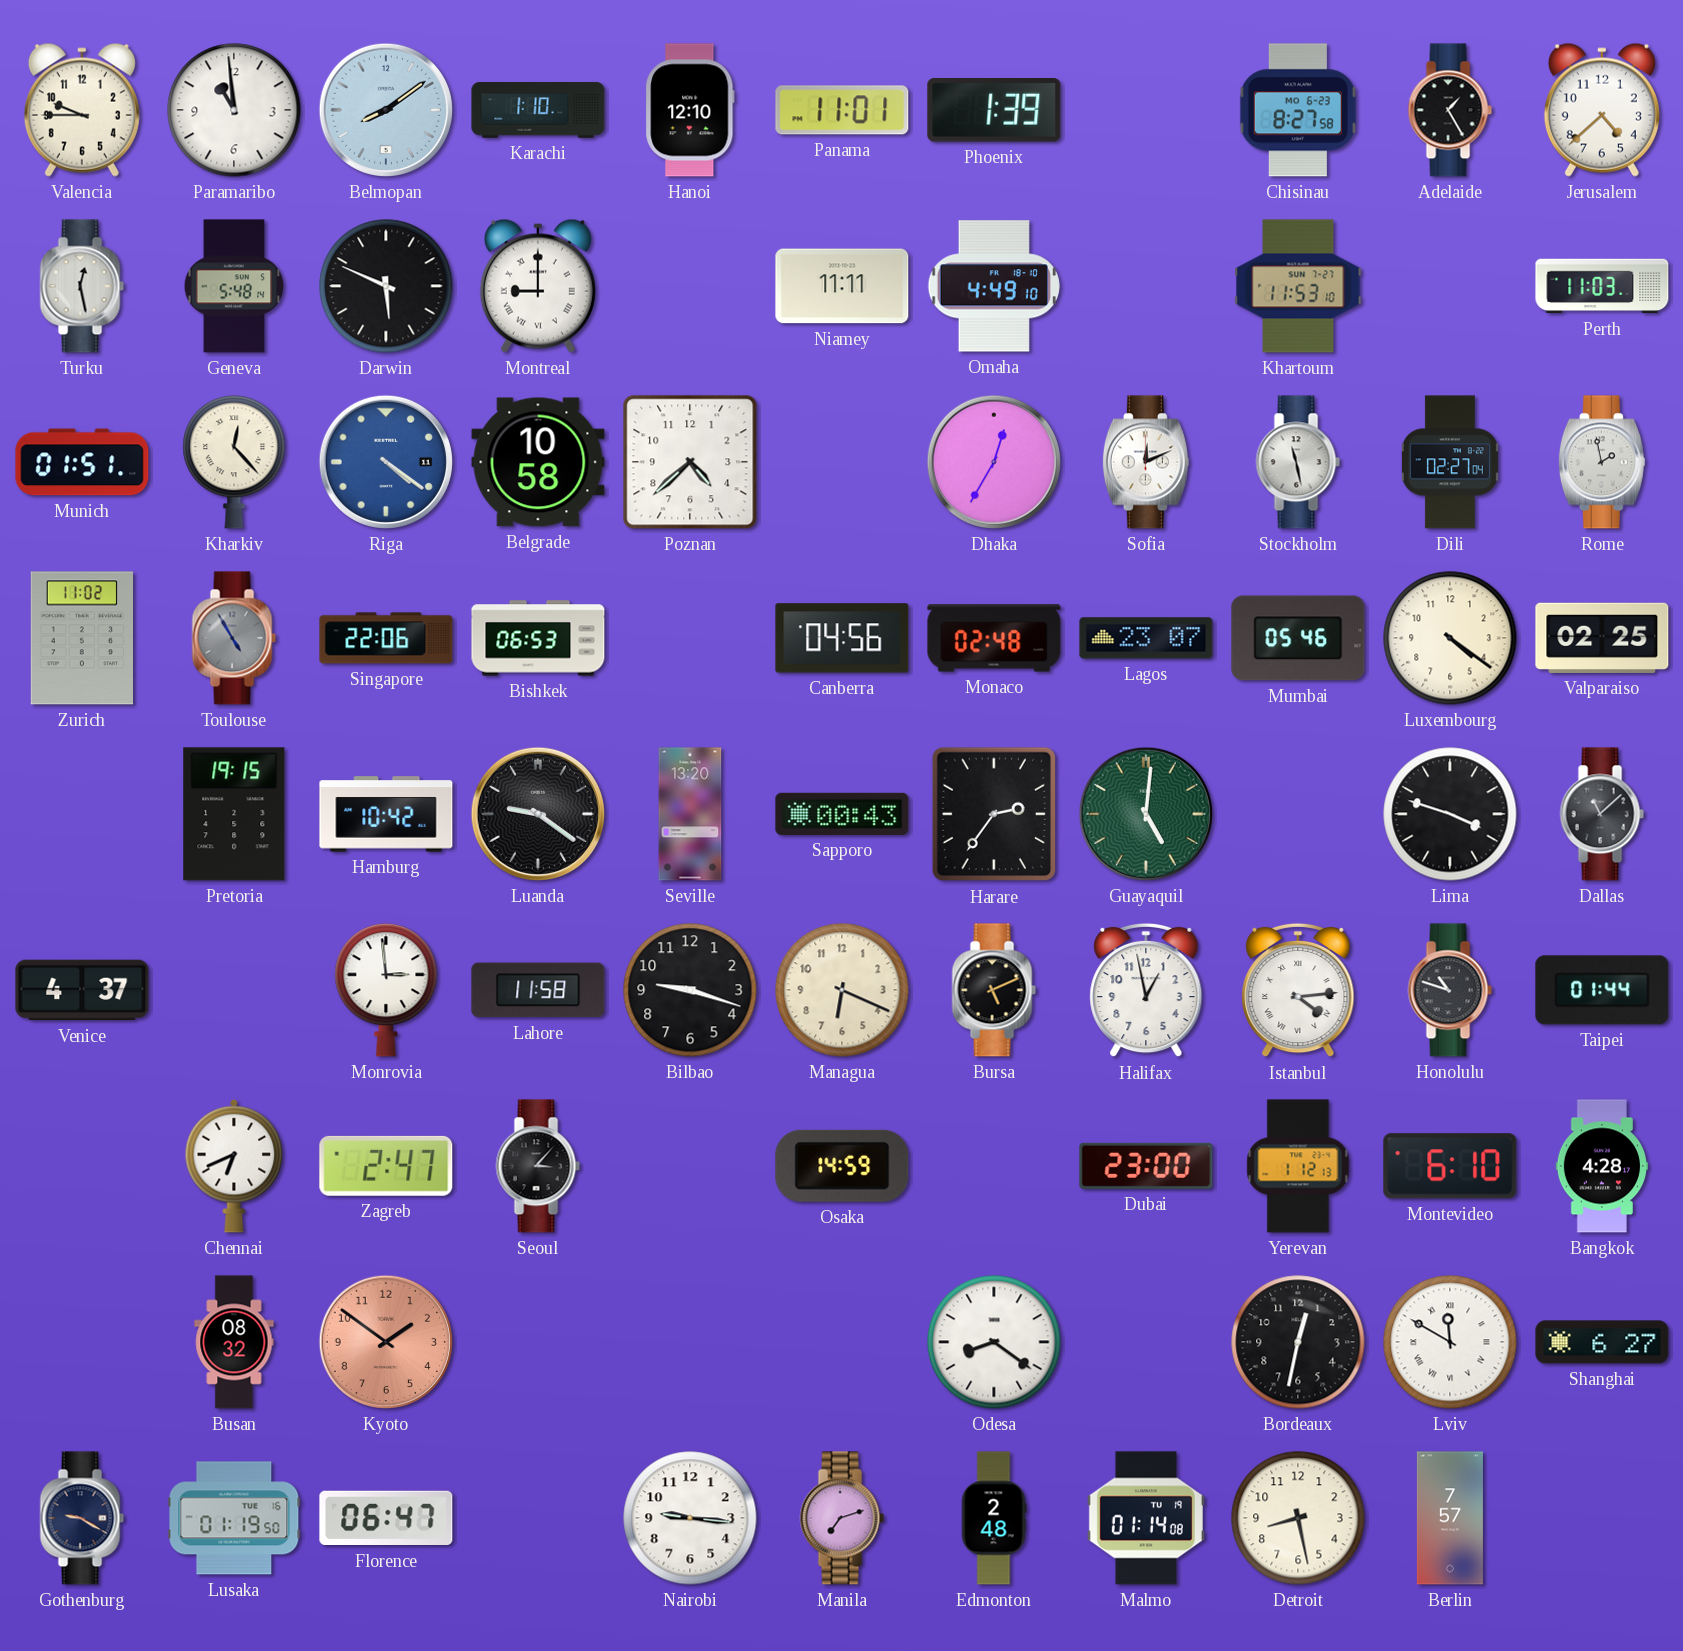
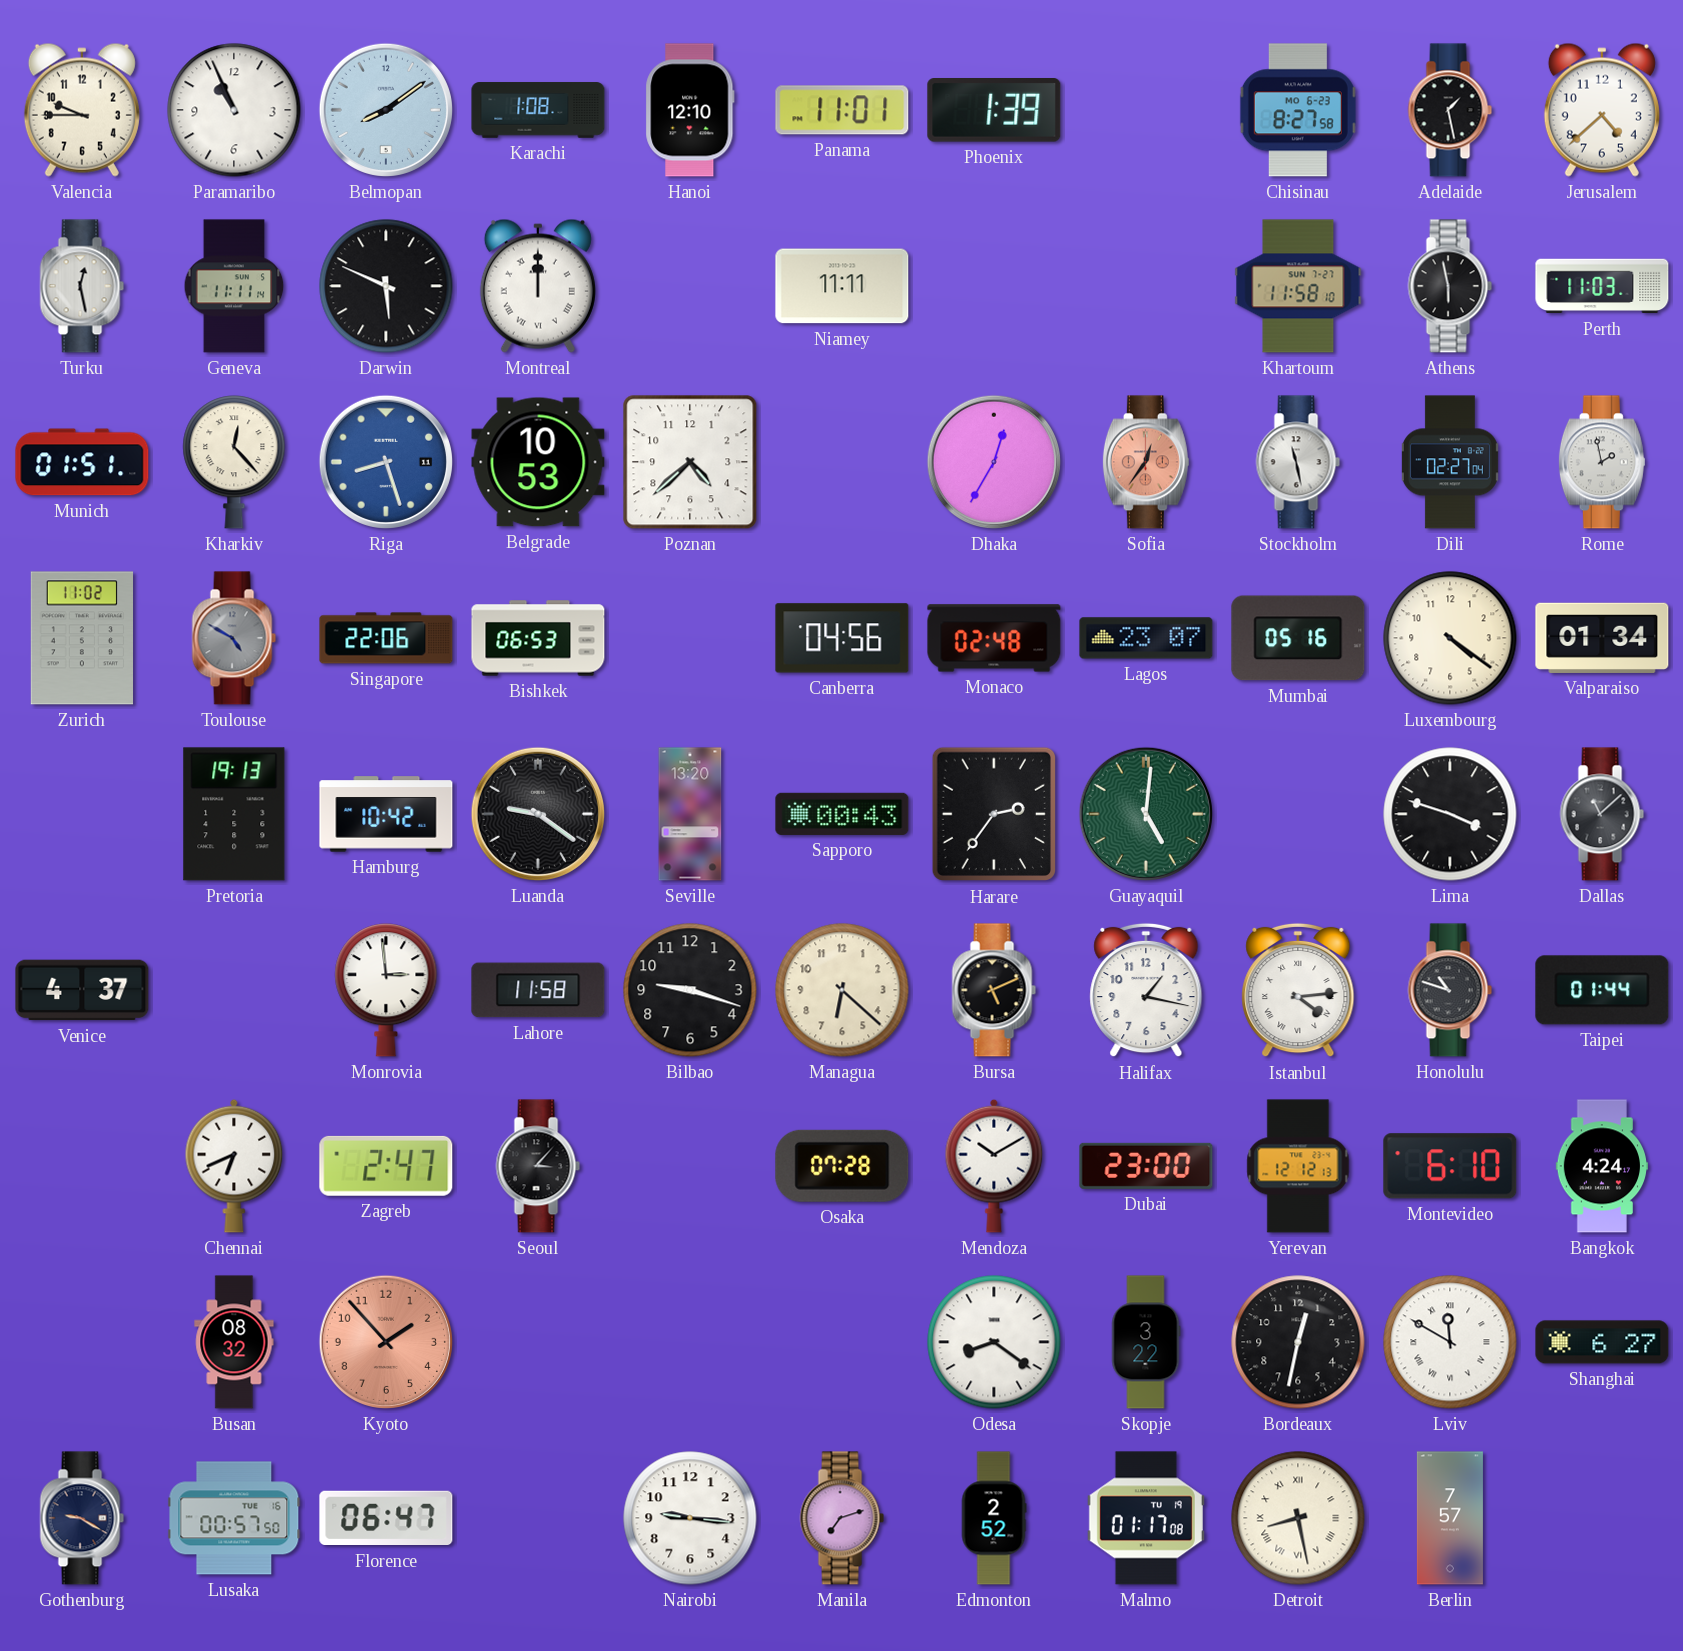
Paramaribo: 10:59 -> 10:56
Karachi: 1:10 -> 1:08
Adelaide: 1:25 -> 1:28
Geneva: 5:48 -> 11:11
Montreal: 9:00 -> 12:00
Omaha: 4:49 -> none
Khartoum: 11:53 -> 11:58
Athens: none -> 5:58
Riga: 4:21 -> 8:27
Belgrade: 10:58 -> 10:53
Sofia: 12:11 -> 12:36
Sofia dial: white -> salmon
Toulouse: 4:55 -> 4:50
Mumbai: 05:46 -> 05:16
Valparaiso: 02:25 -> 01:34
Pretoria: 19:15 -> 19:13
Managua: 6:19 -> 6:22
Halifax: 12:58 -> 1:17
Osaka: 14:59 -> 07:28
Mendoza: none -> 10:10
Yerevan: 1:12 -> 12:12
Bangkok: 4:28 -> 4:24
Kyoto: 1:51 -> 1:53
Skopje: none -> 3:22
Lusaka: 01:19 -> 00:57
Edmonton: 2:48 -> 2:52
Malmo: 01:14 -> 01:17
Detroit numerals: Arabic -> Roman
